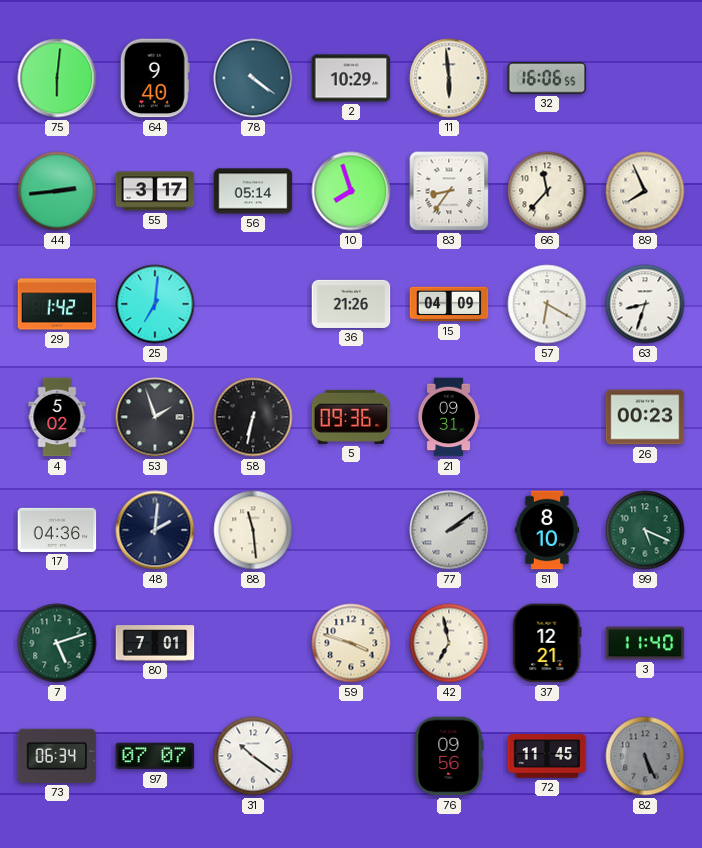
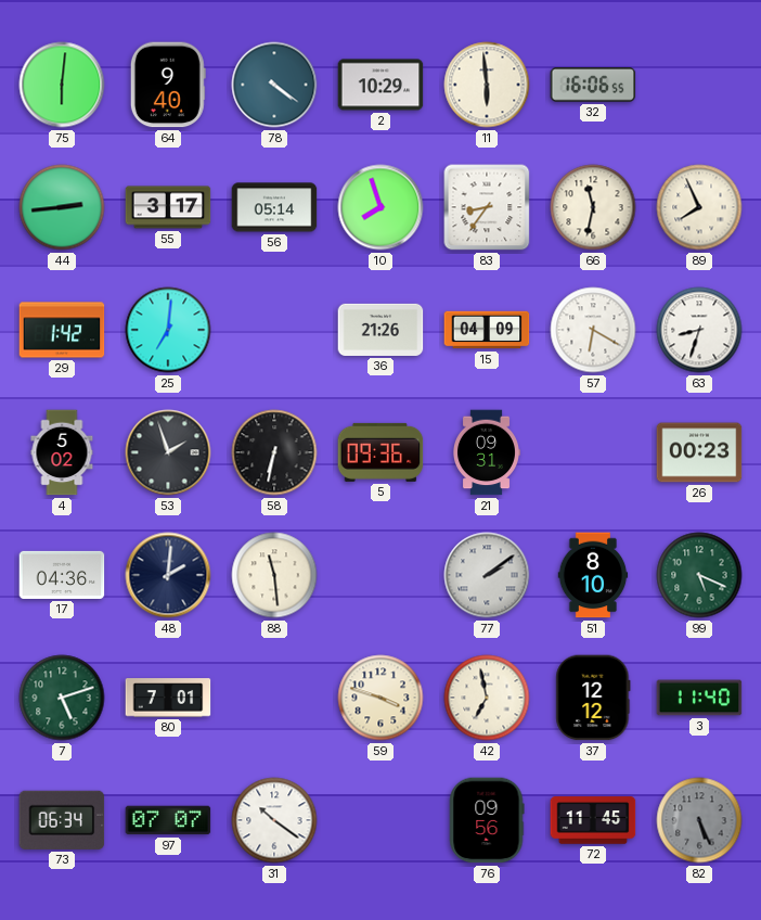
66: 11:37 -> 11:32
37: 12:21 -> 12:12
